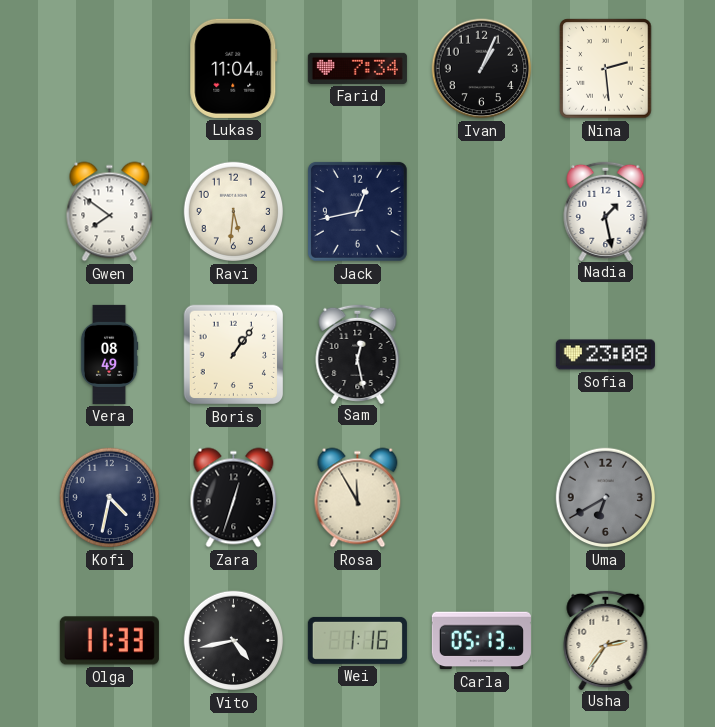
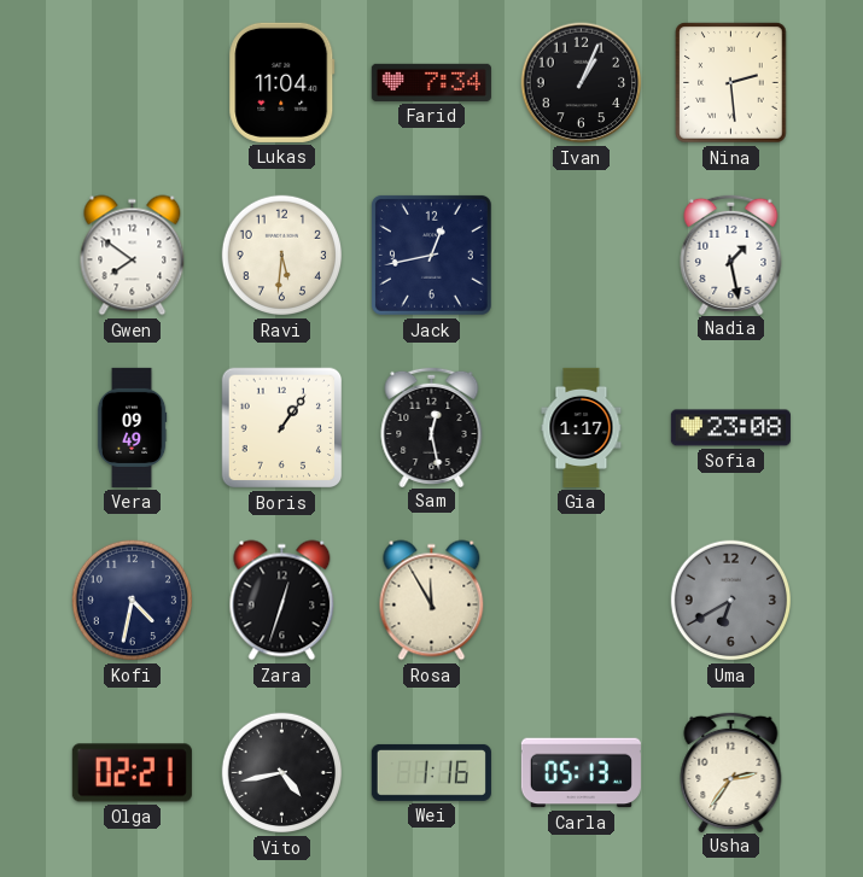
Vera: 08:49 -> 09:49
Gia: none -> 1:17
Olga: 11:33 -> 02:21
